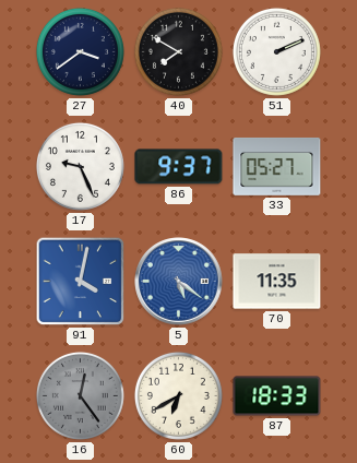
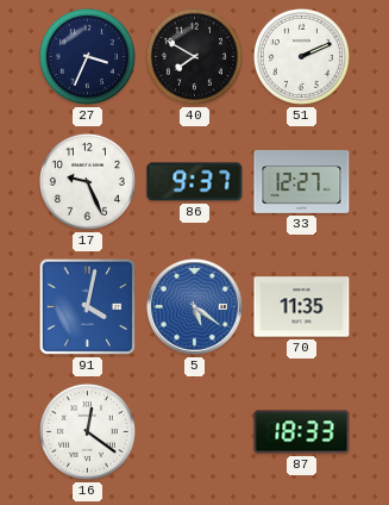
27: 3:39 -> 3:34
33: 05:27 -> 12:27
16: 12:24 -> 12:21
16 dial: grey -> white
60: 6:40 -> none
